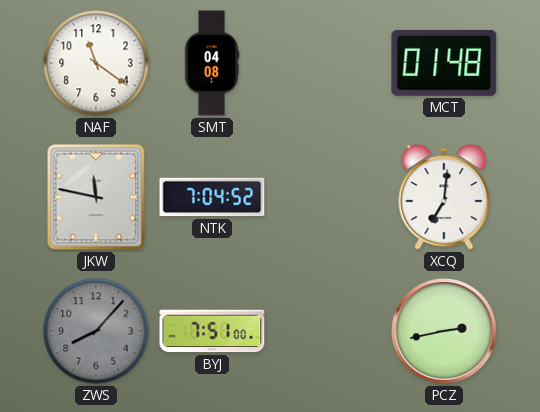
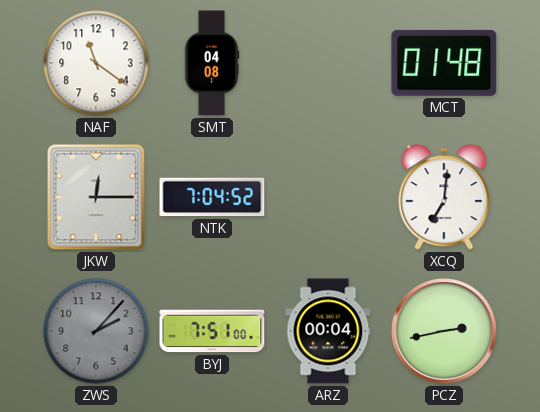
JKW: 11:47 -> 12:15
ZWS: 8:07 -> 2:07
ARZ: none -> 00:04
